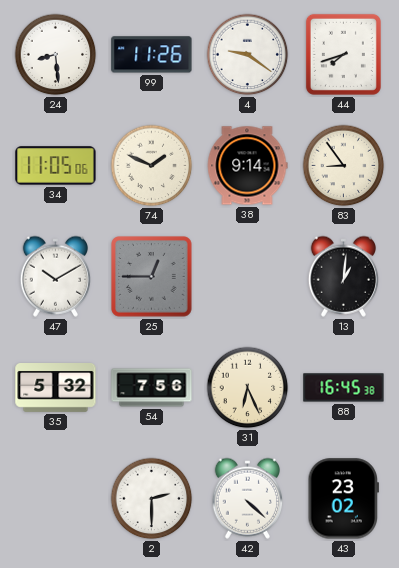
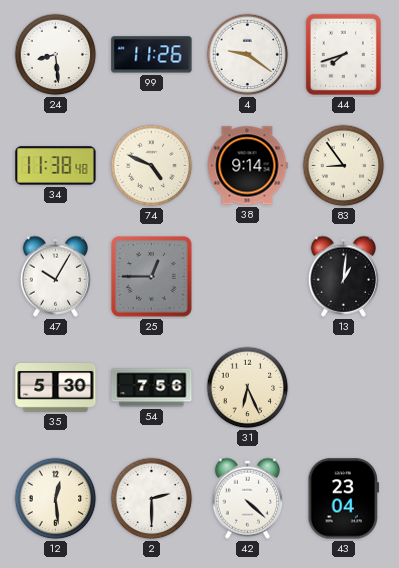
34: 11:05 -> 11:38
74: 1:49 -> 4:49
47: 10:10 -> 10:05
35: 5:32 -> 5:30
88: 16:45 -> none
12: none -> 12:29
43: 23:02 -> 23:04
